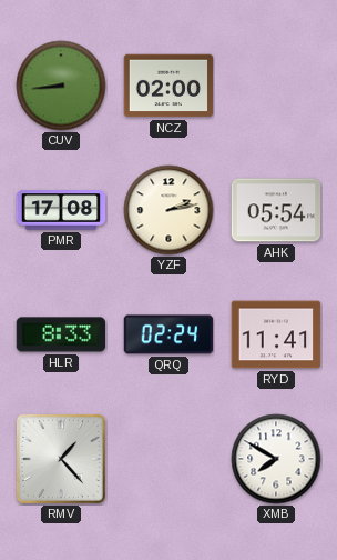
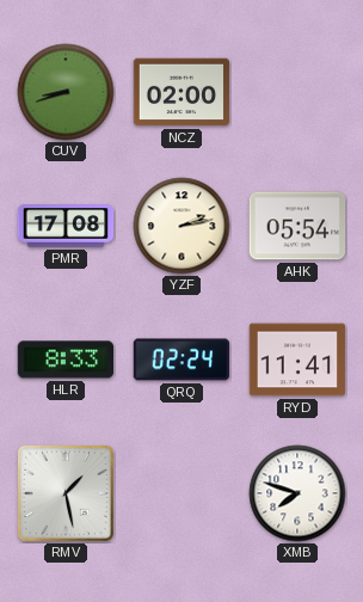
CUV: 8:44 -> 8:42
RMV: 1:23 -> 1:28
XMB: 7:50 -> 7:48
